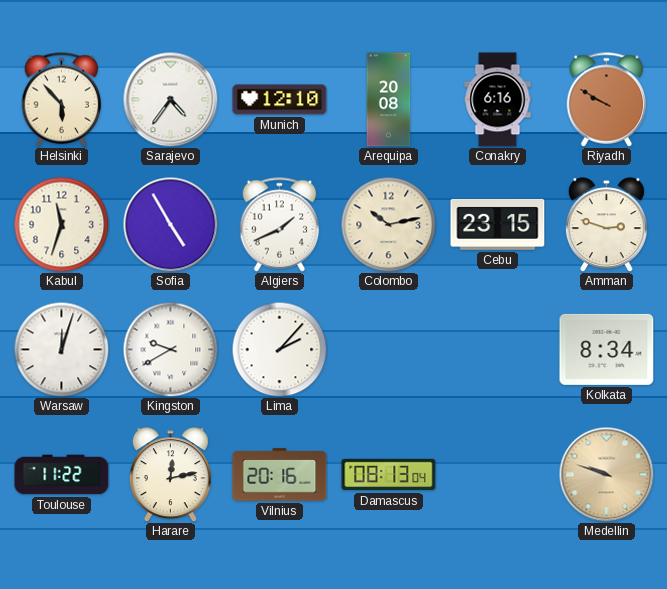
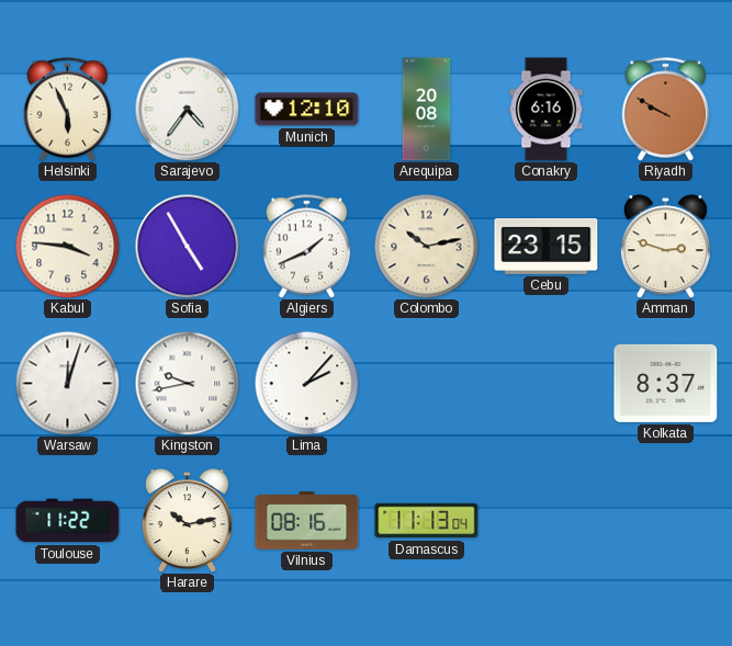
Helsinki: 5:53 -> 5:56
Kabul: 11:33 -> 3:46
Kingston: 9:40 -> 9:43
Kolkata: 8:34 -> 8:37
Harare: 12:13 -> 10:13
Vilnius: 20:16 -> 08:16
Damascus: 08:13 -> 11:13
Medellin: 9:48 -> none
